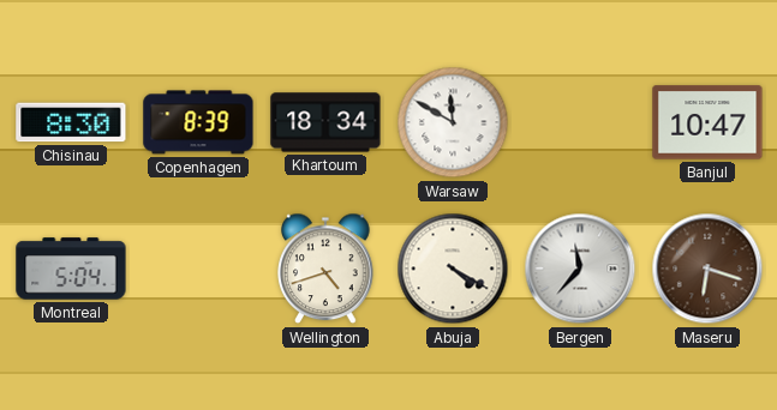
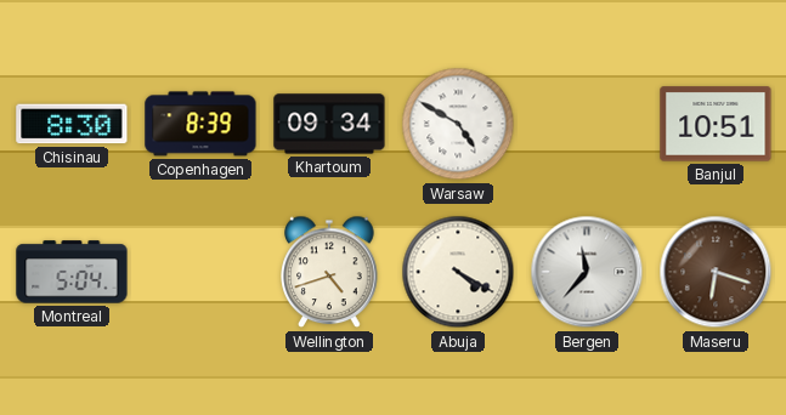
Khartoum: 18:34 -> 09:34
Warsaw: 11:50 -> 4:50
Banjul: 10:47 -> 10:51
